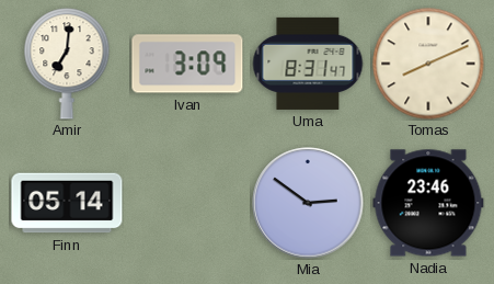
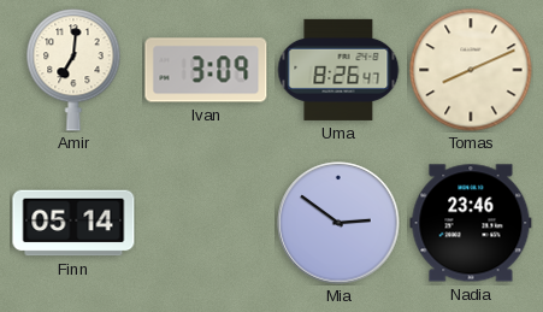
Uma: 8:31 -> 8:26
